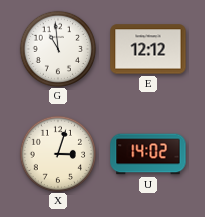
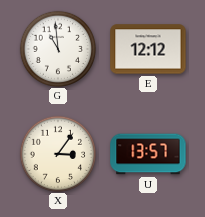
X: 3:03 -> 3:06
U: 14:02 -> 13:57
